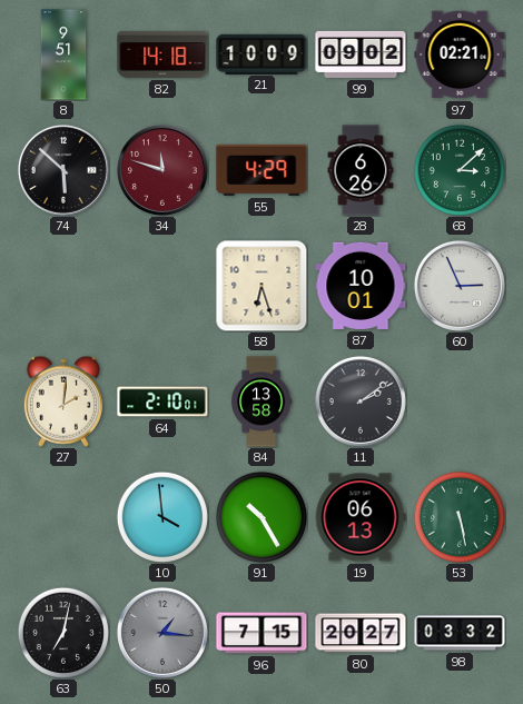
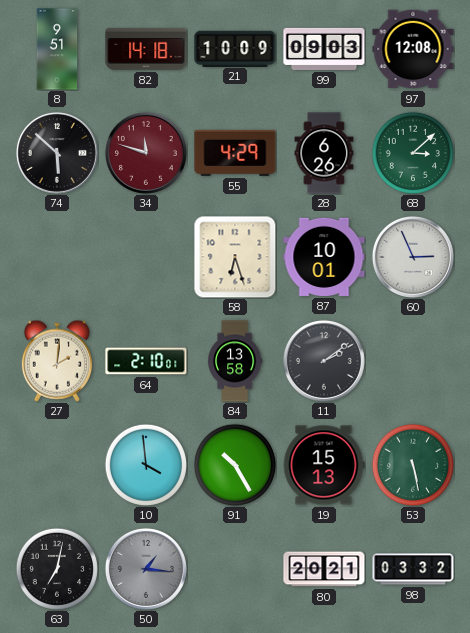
99: 09:02 -> 09:03
97: 02:21 -> 12:08
19: 06:13 -> 15:13
96: 7:15 -> none
80: 20:27 -> 20:21
